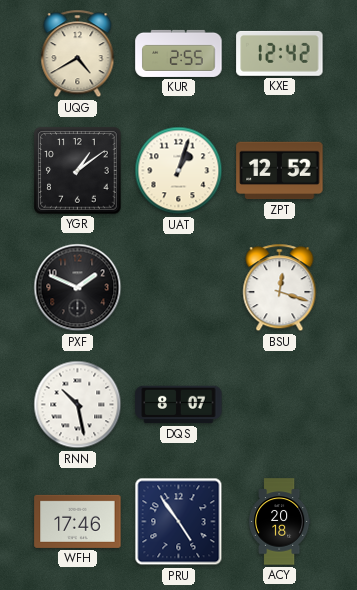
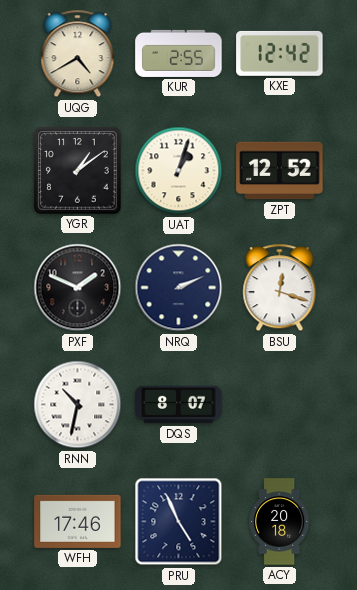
NRQ: none -> 2:11
RNN: 10:28 -> 10:32
PRU: 4:54 -> 4:56
